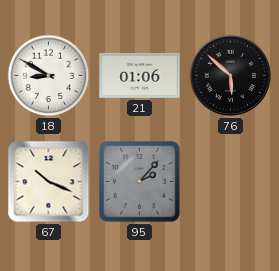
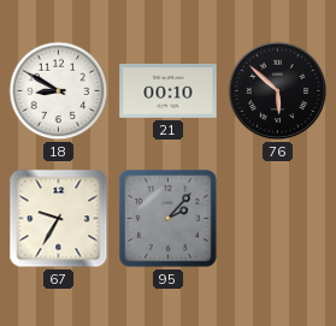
21: 01:06 -> 00:10
67: 10:19 -> 9:35
